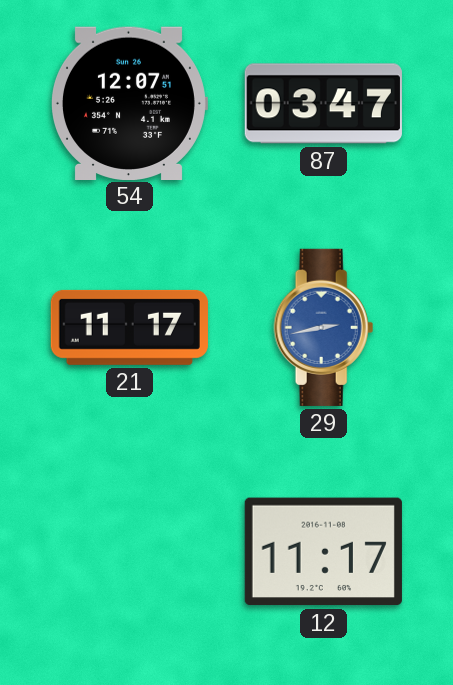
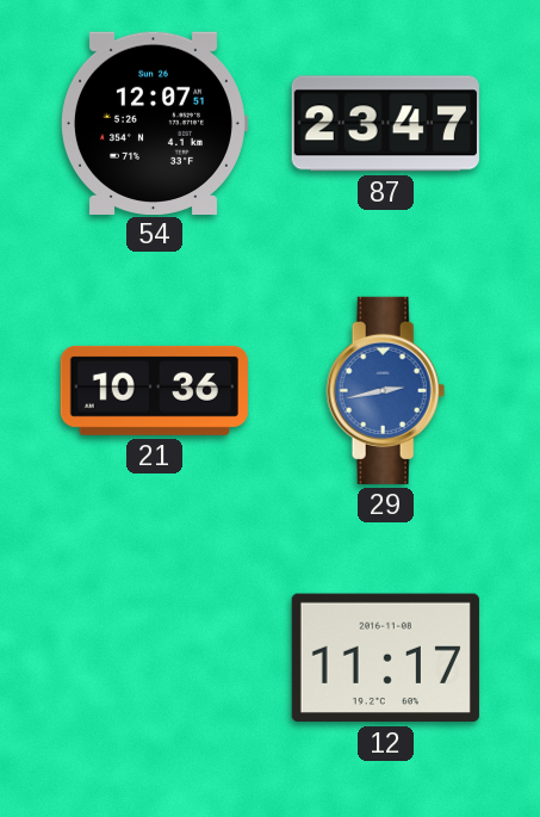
87: 03:47 -> 23:47
21: 11:17 -> 10:36
